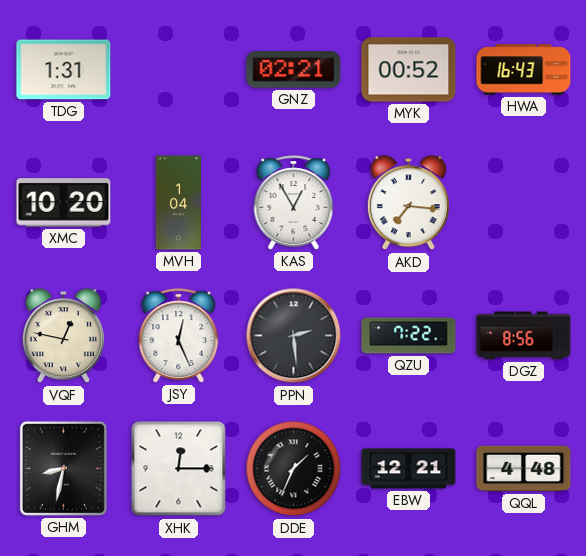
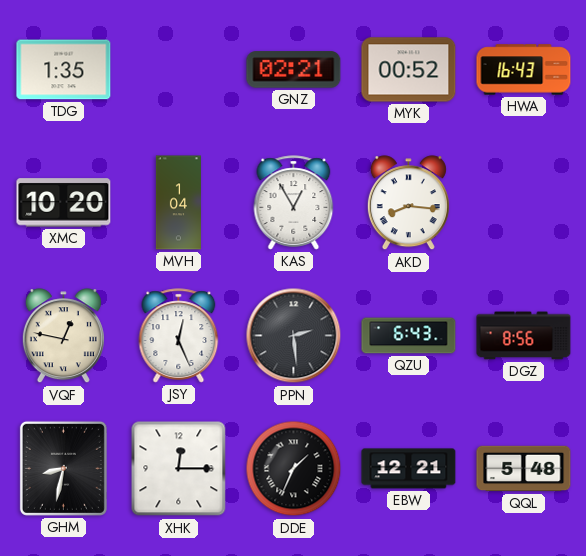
TDG: 1:31 -> 1:35
AKD: 7:16 -> 8:16
QZU: 7:22 -> 6:43
QQL: 4:48 -> 5:48
